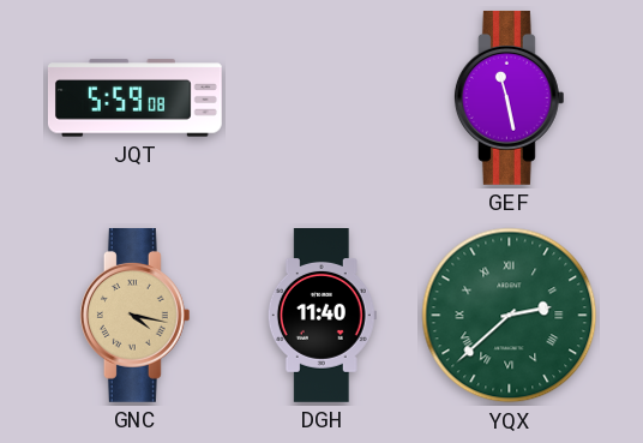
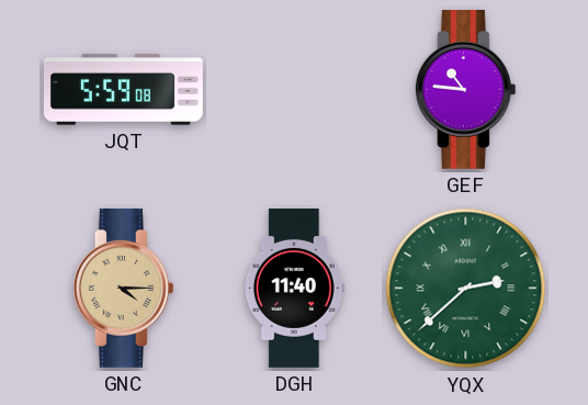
GEF: 11:28 -> 10:46
GNC: 4:17 -> 4:15
